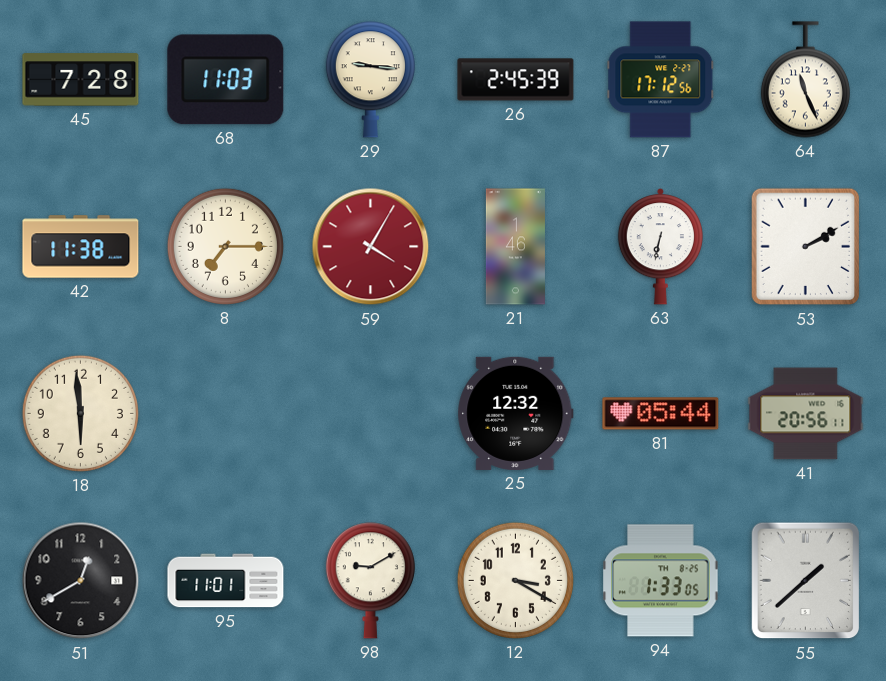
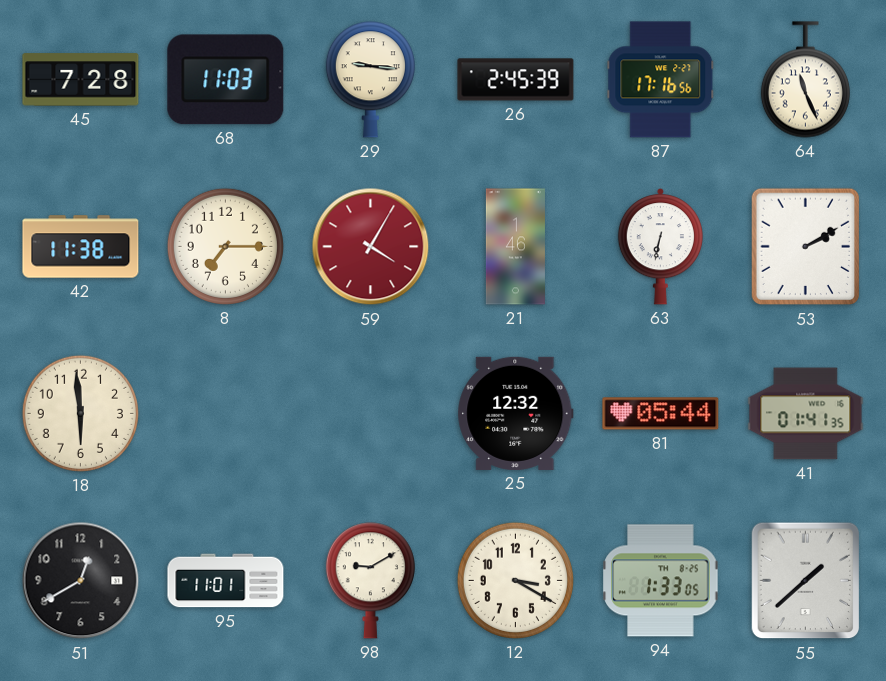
87: 17:12 -> 17:16
41: 20:56 -> 01:41
